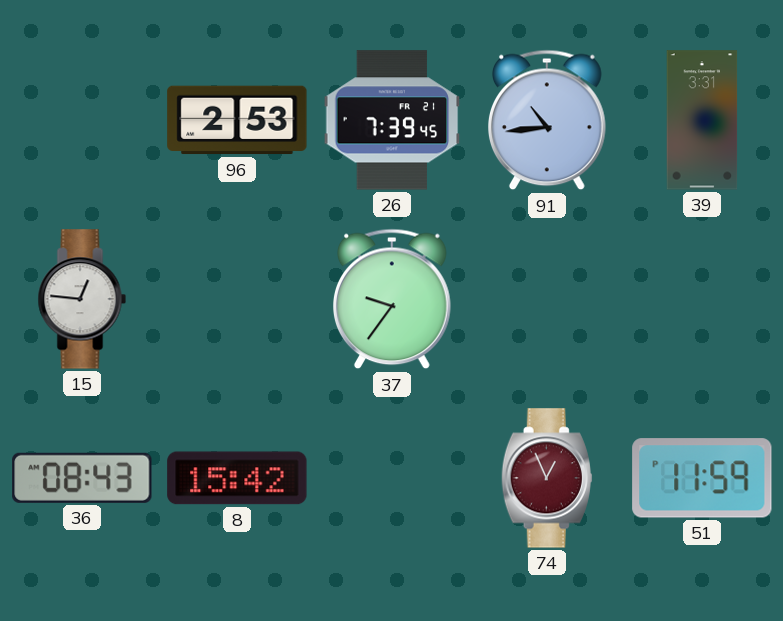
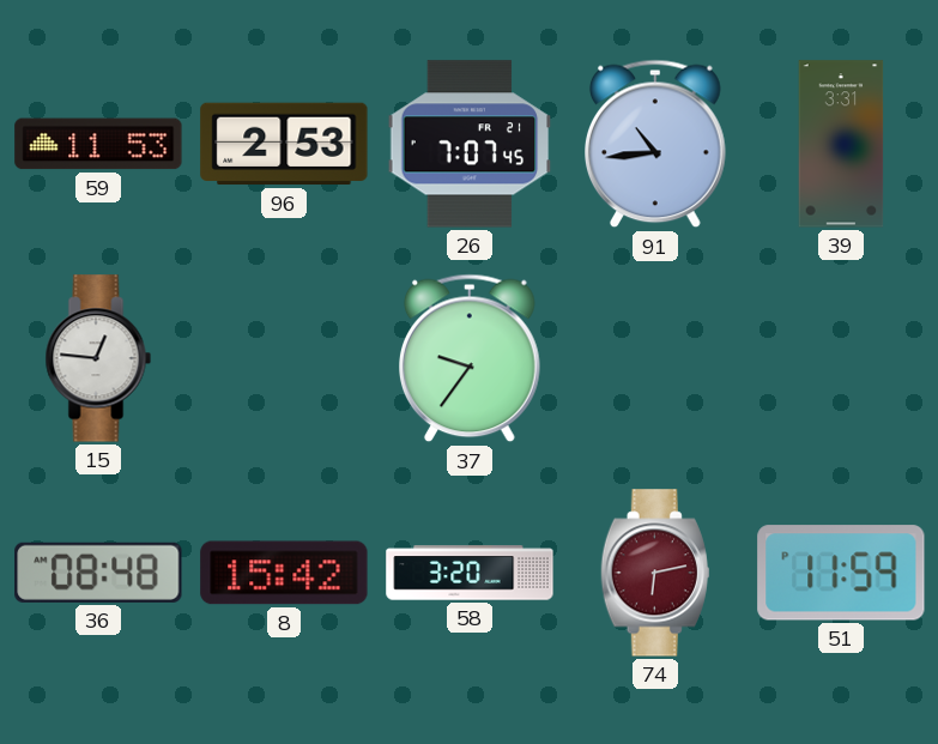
59: none -> 11:53
26: 7:39 -> 7:07
36: 08:43 -> 08:48
58: none -> 3:20
74: 12:56 -> 6:13
